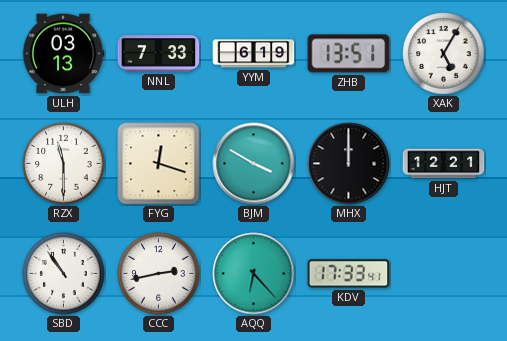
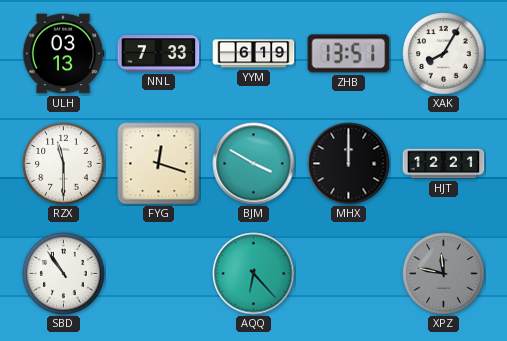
XAK: 5:05 -> 8:05
CCC: 2:43 -> none
KDV: 17:33 -> none
XPZ: none -> 11:47
